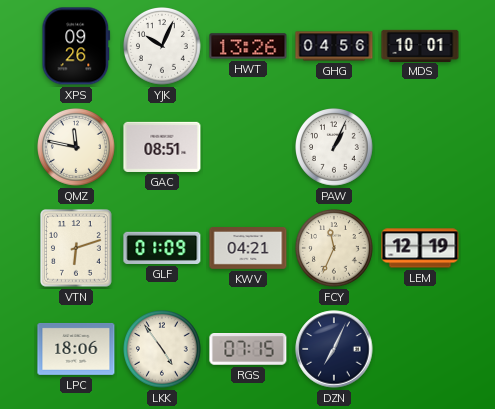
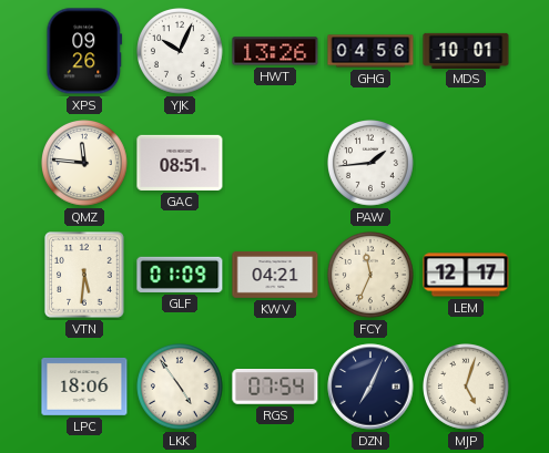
QMZ: 11:47 -> 11:46
PAW: 1:04 -> 1:44
VTN: 6:12 -> 5:31
LEM: 12:19 -> 12:17
RGS: 07:15 -> 07:54
MJP: none -> 5:03
